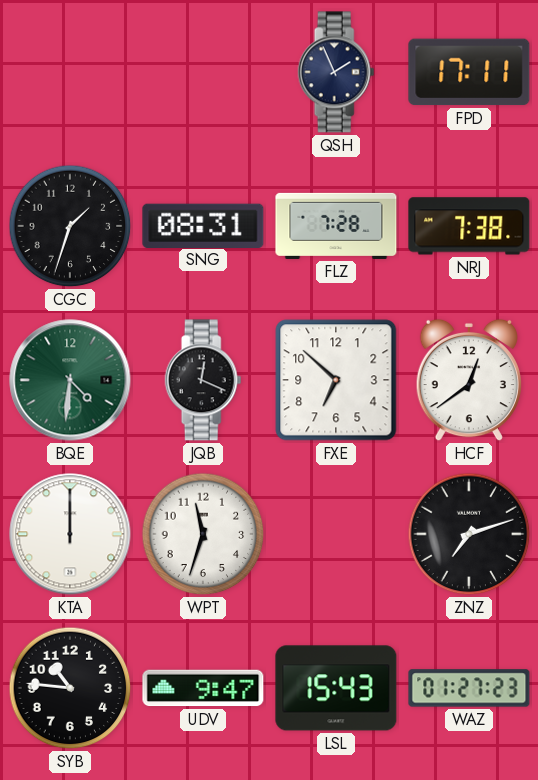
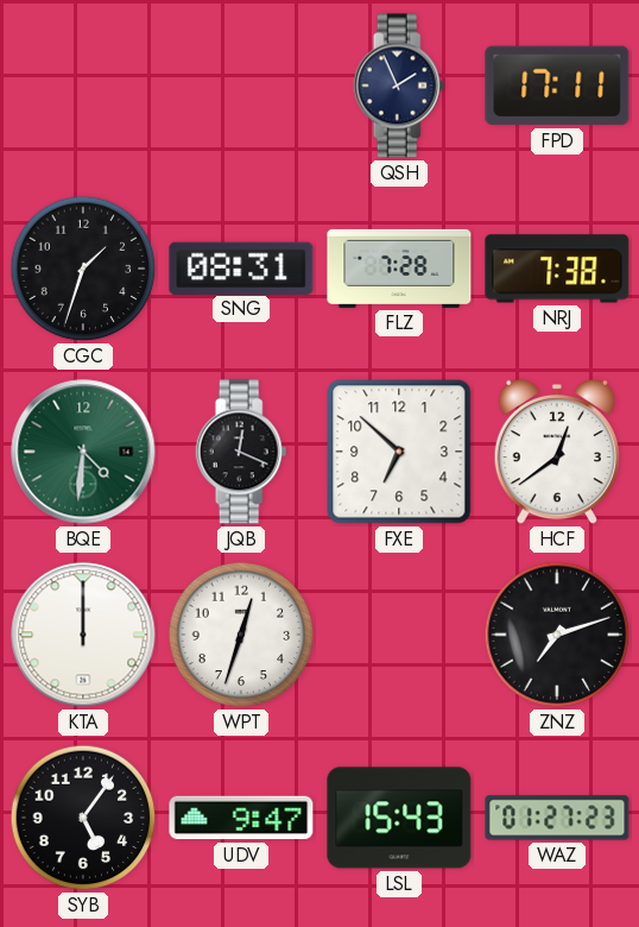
WPT: 11:33 -> 12:33
SYB: 10:46 -> 5:06
